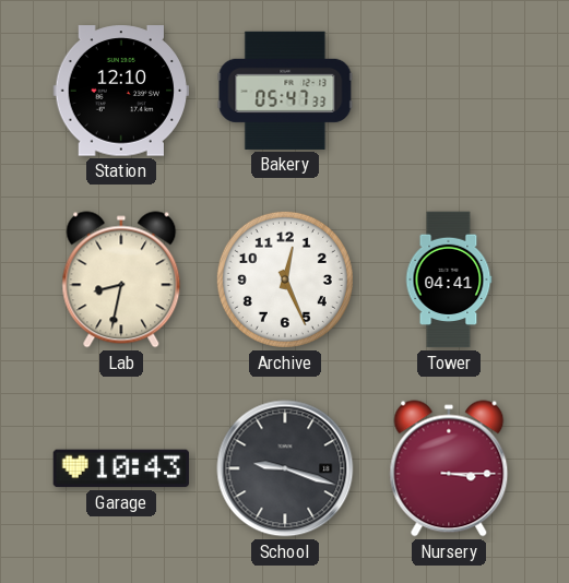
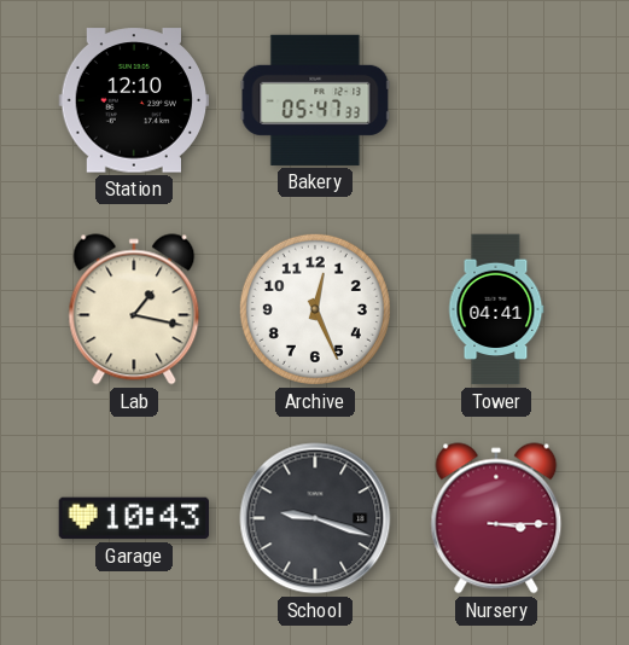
Lab: 8:32 -> 1:17
